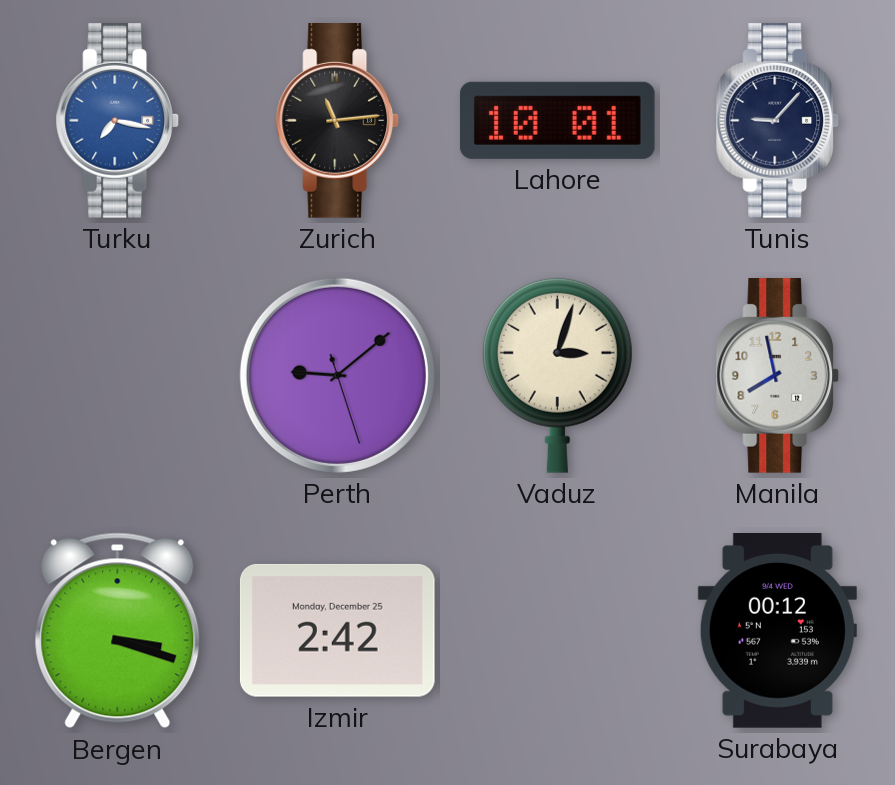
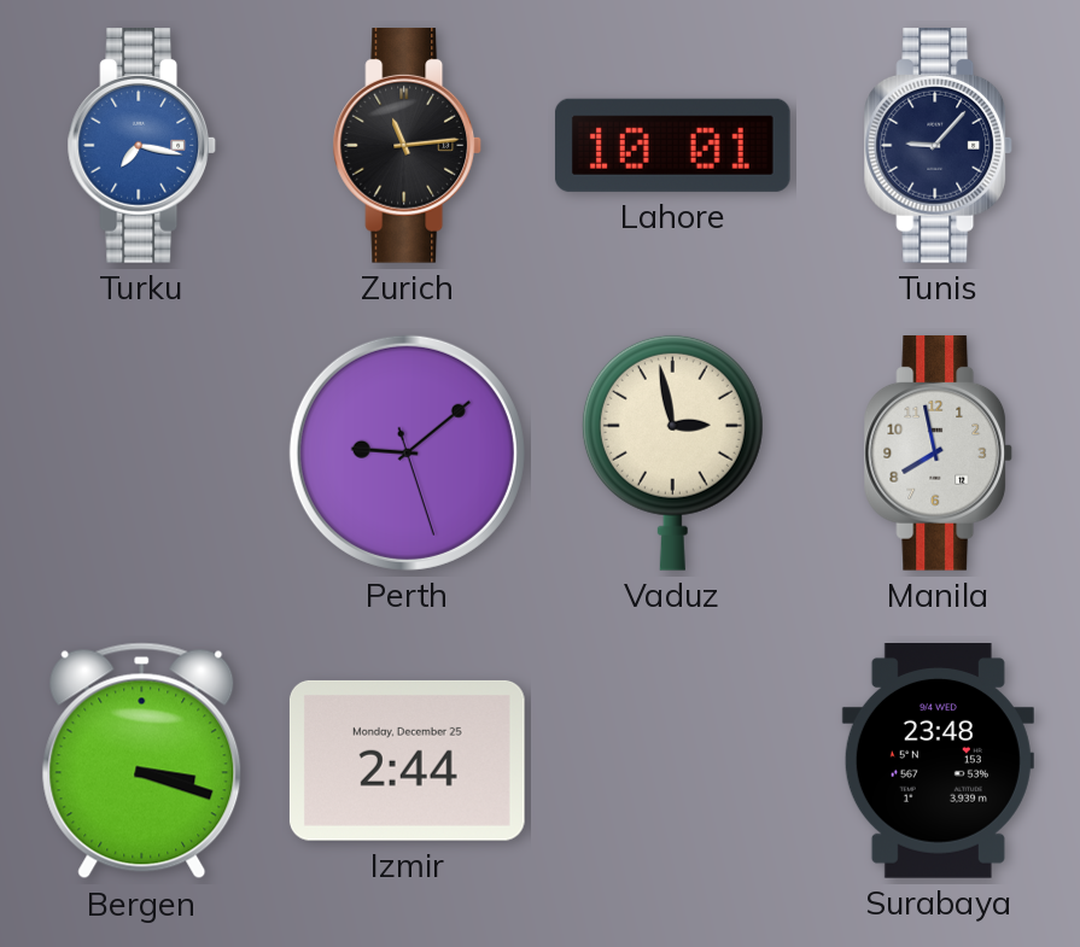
Vaduz: 3:03 -> 2:58
Izmir: 2:42 -> 2:44
Surabaya: 00:12 -> 23:48
